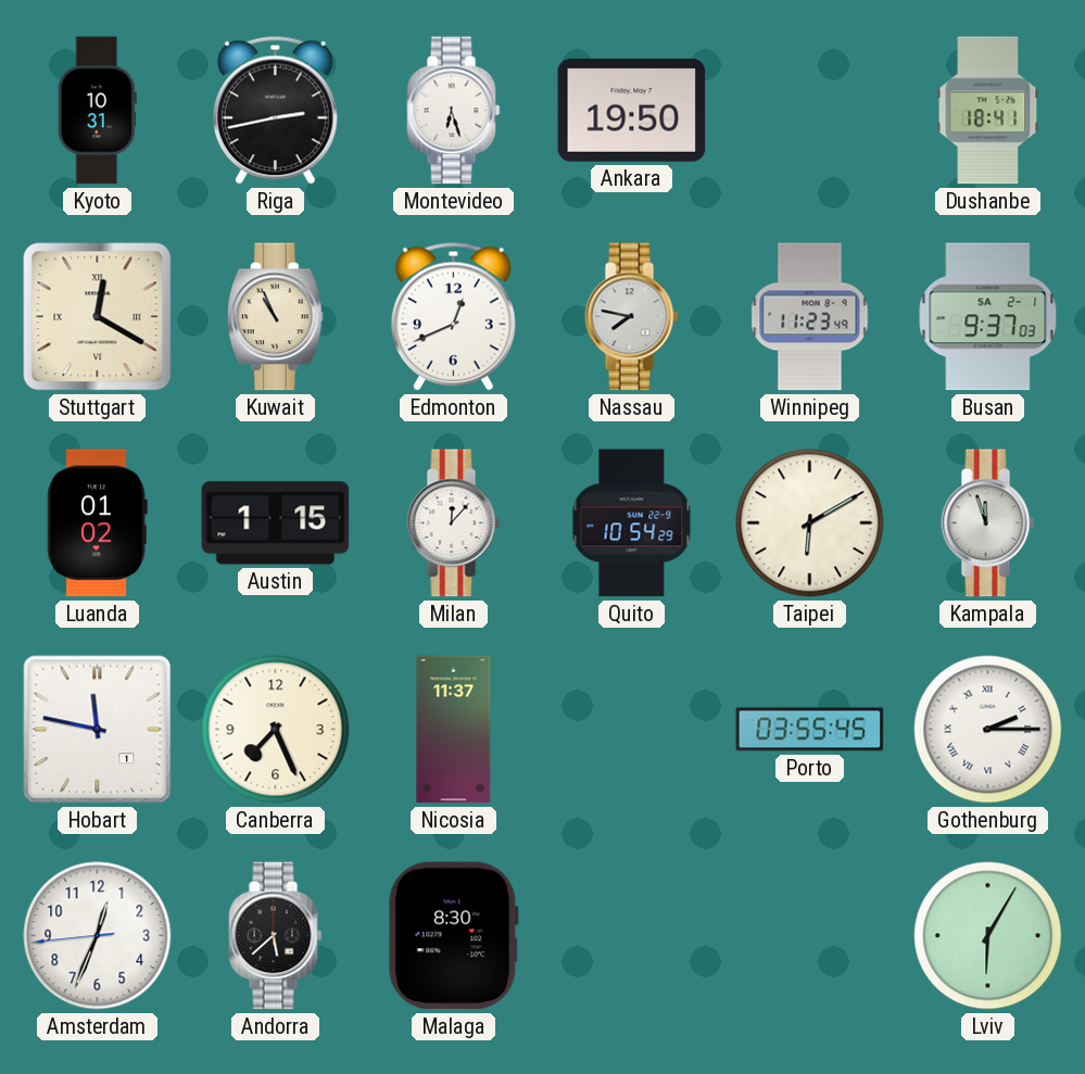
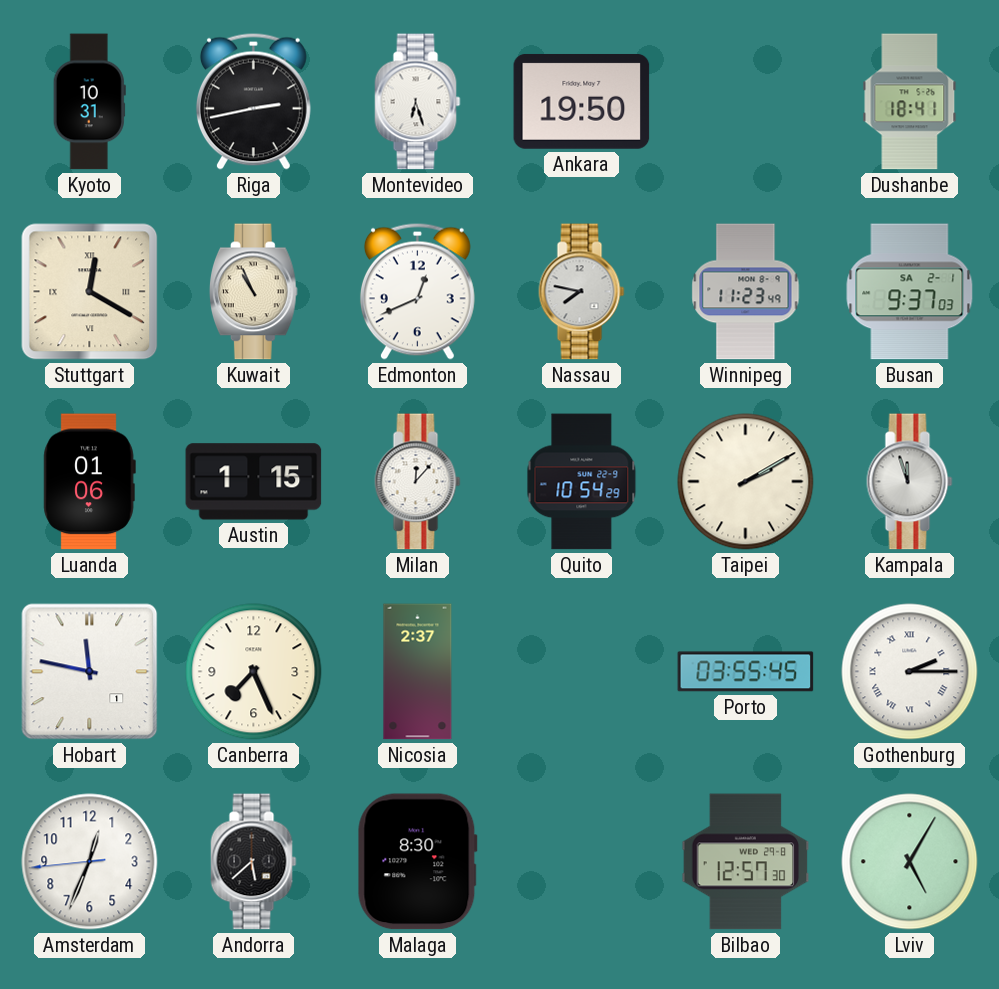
Luanda: 01:02 -> 01:06
Taipei: 6:10 -> 2:10
Nicosia: 11:37 -> 2:37
Bilbao: none -> 12:57
Lviv: 6:05 -> 5:05
